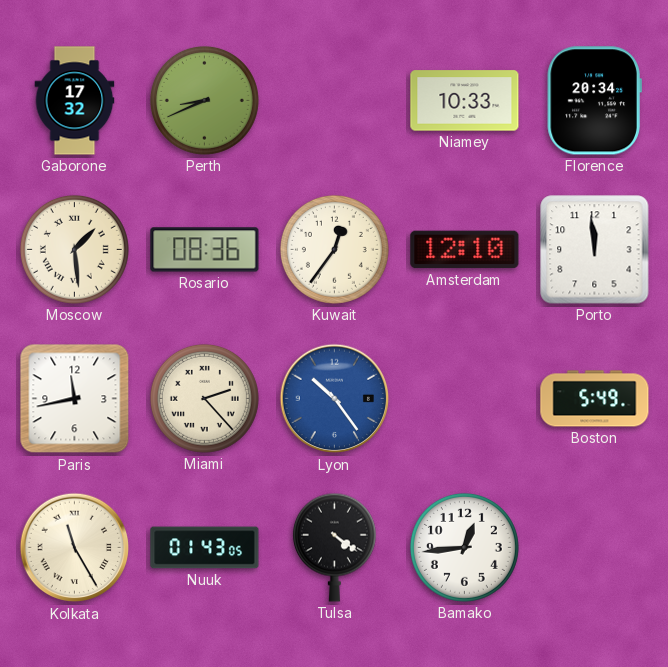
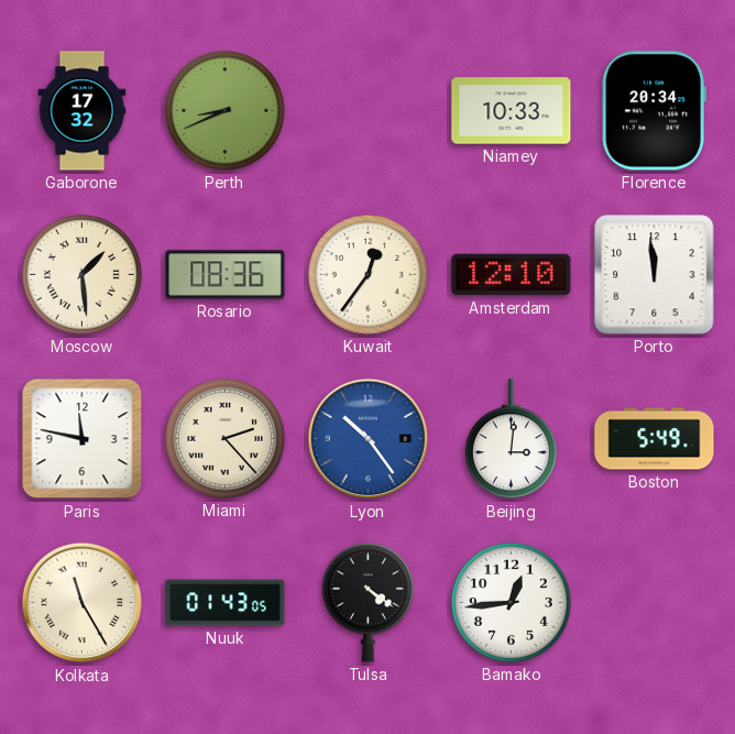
Paris: 11:43 -> 11:47
Beijing: none -> 3:01
